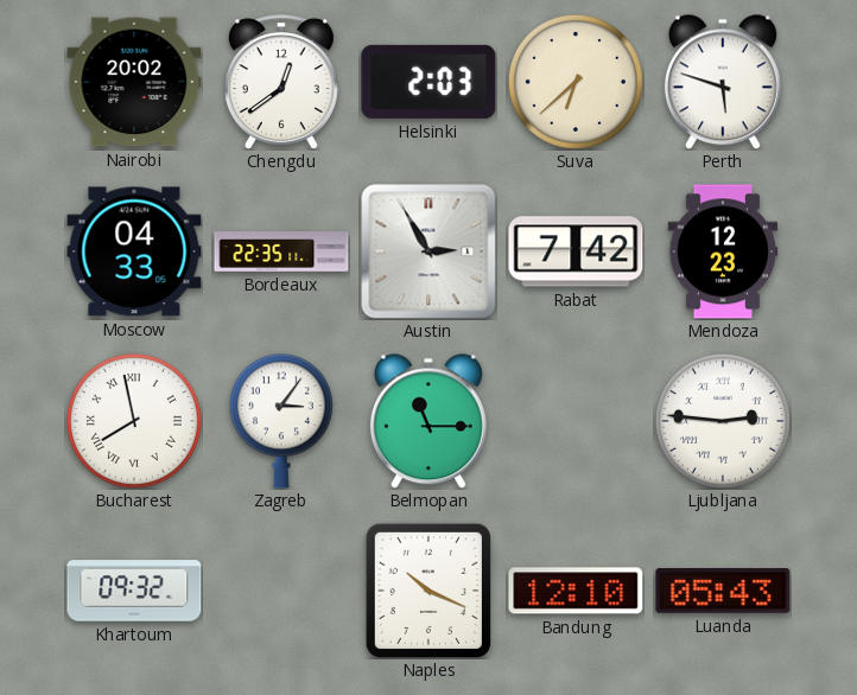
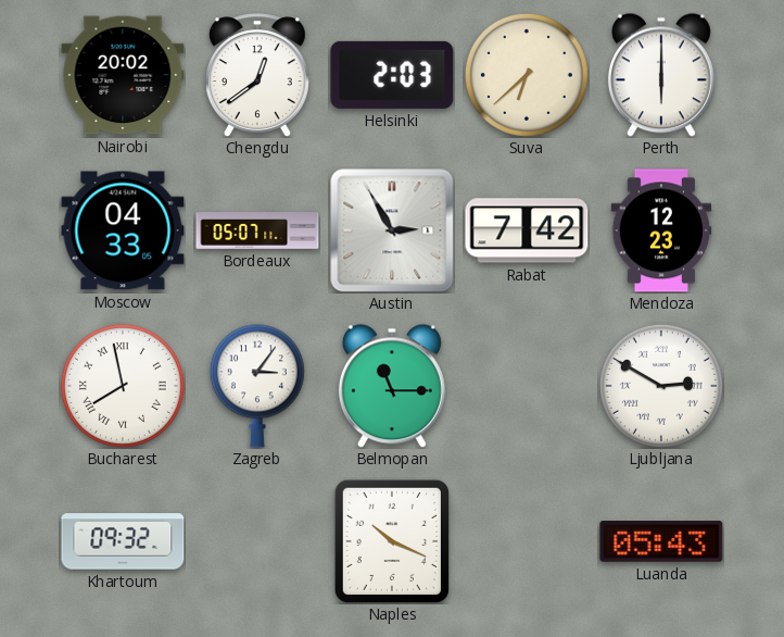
Perth: 5:48 -> 6:00
Bordeaux: 22:35 -> 05:07
Ljubljana: 2:46 -> 2:50
Bandung: 12:10 -> none
